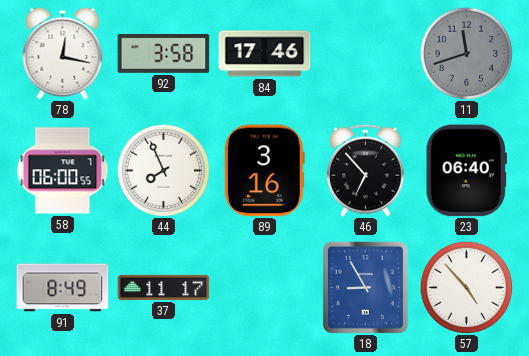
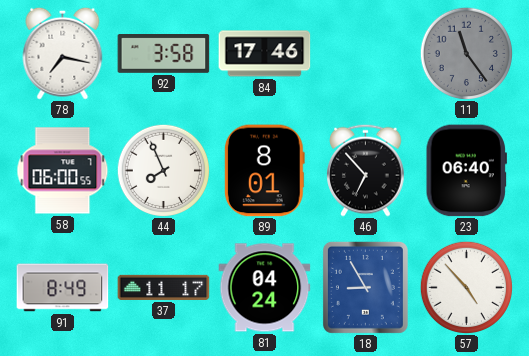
78: 12:17 -> 7:17
11: 11:42 -> 11:24
89: 3:16 -> 8:01
81: none -> 04:24
